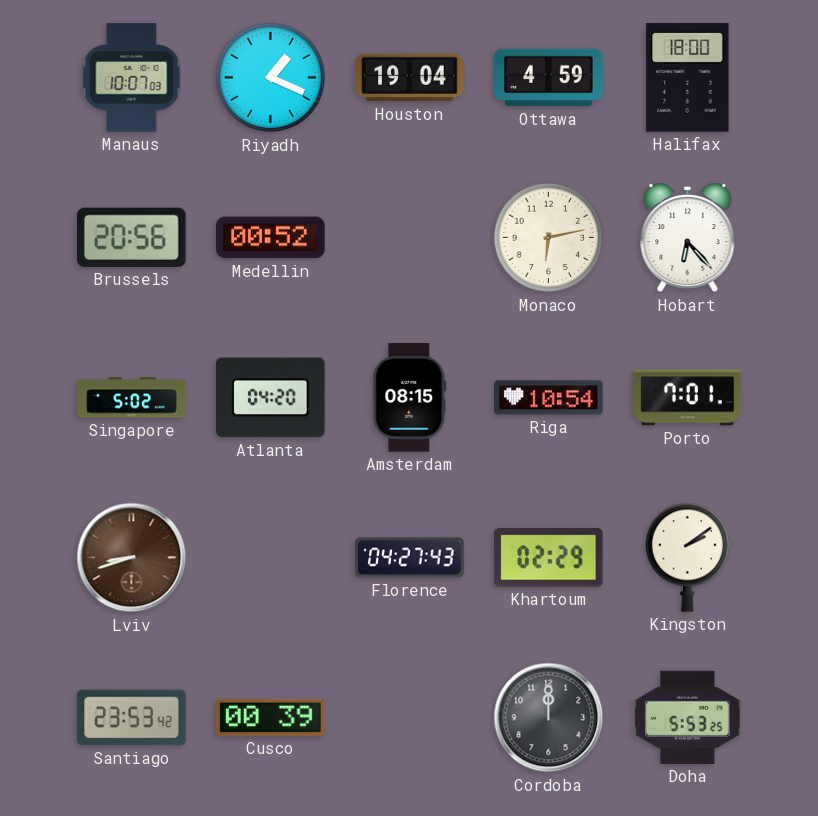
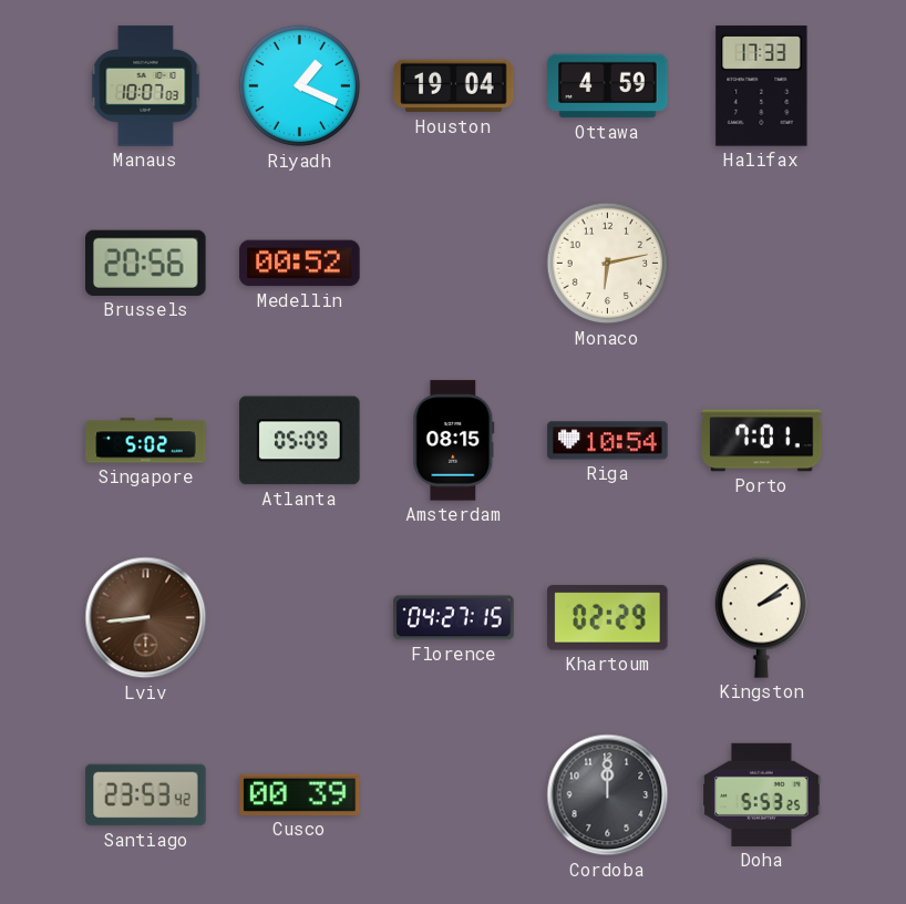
Halifax: 18:00 -> 17:33
Hobart: 6:23 -> none
Atlanta: 04:20 -> 05:09
Lviv: 8:42 -> 8:44
Florence: 04:27:43 -> 04:27:15
